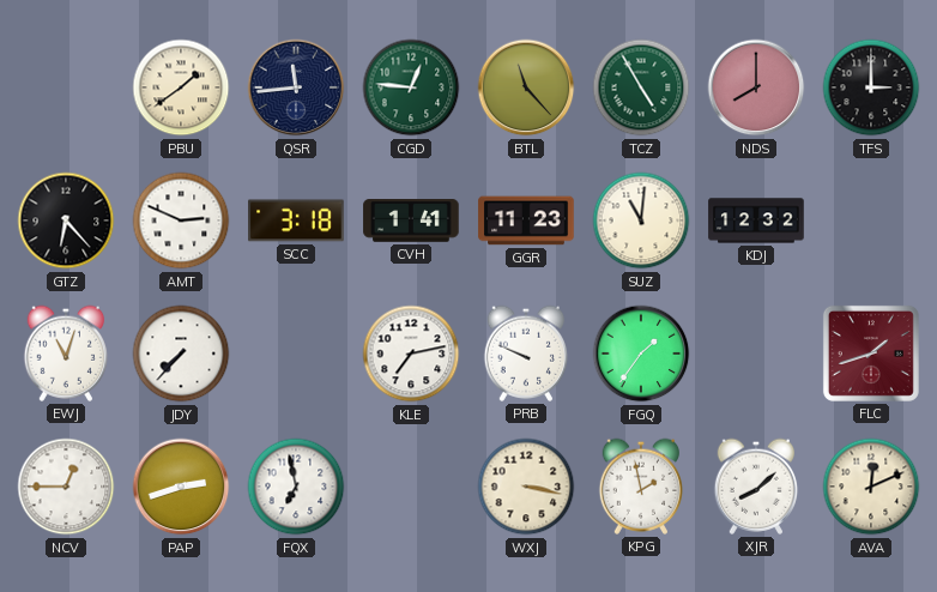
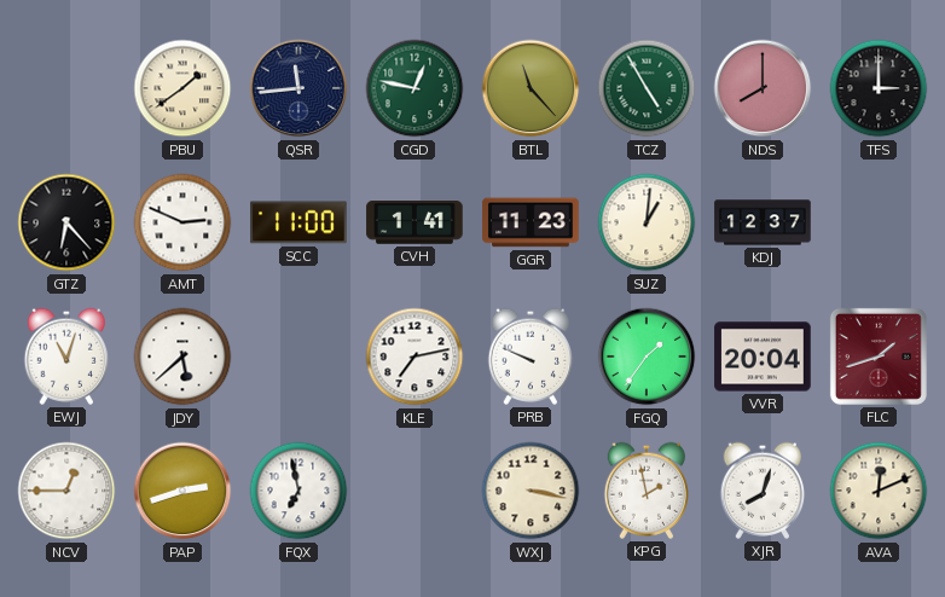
CGD: 12:46 -> 12:47
SCC: 3:18 -> 11:00
SUZ: 11:01 -> 1:01
KDJ: 12:32 -> 12:37
JDY: 7:37 -> 5:38
VVR: none -> 20:04
XJR: 8:08 -> 8:03
